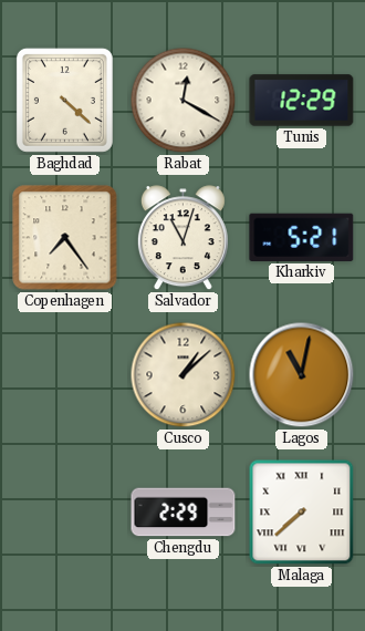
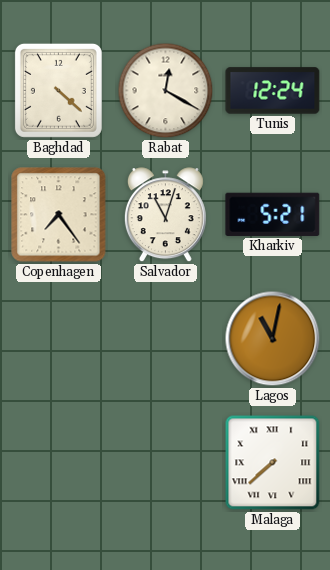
Tunis: 12:29 -> 12:24
Cusco: 1:08 -> none
Chengdu: 2:29 -> none
